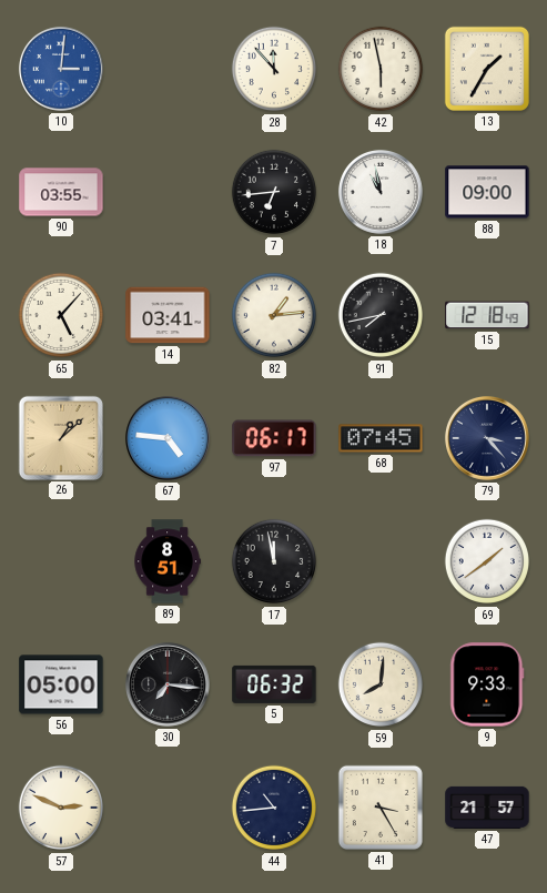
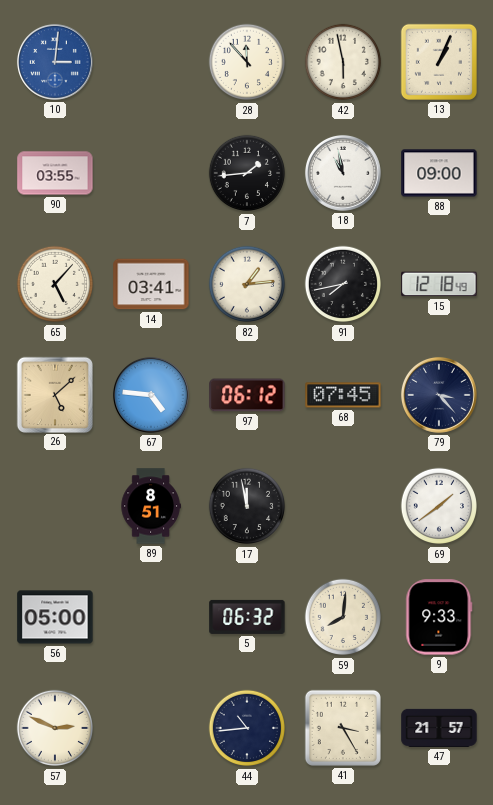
13: 1:35 -> 1:04
7: 6:44 -> 1:44
26: 1:08 -> 5:08
97: 06:17 -> 06:12
30: 7:16 -> none
